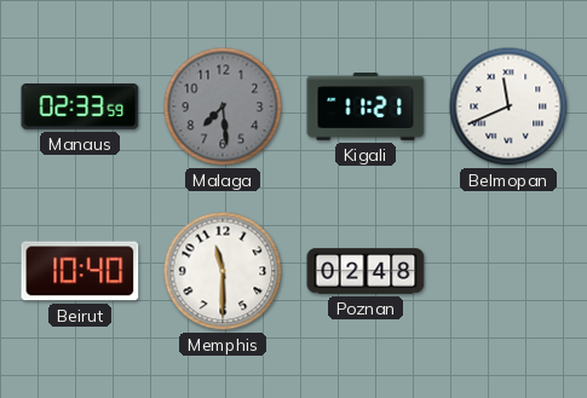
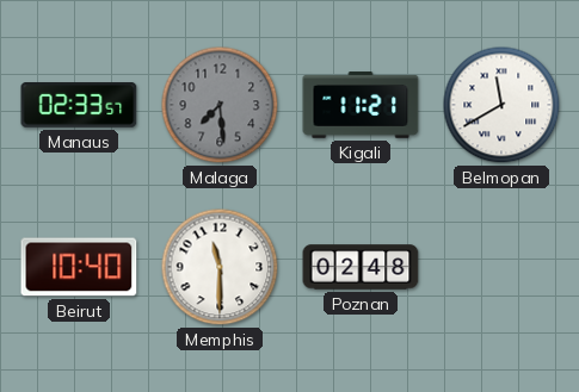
Manaus: 02:33:59 -> 02:33:57
Belmopan: 11:41 -> 11:40
